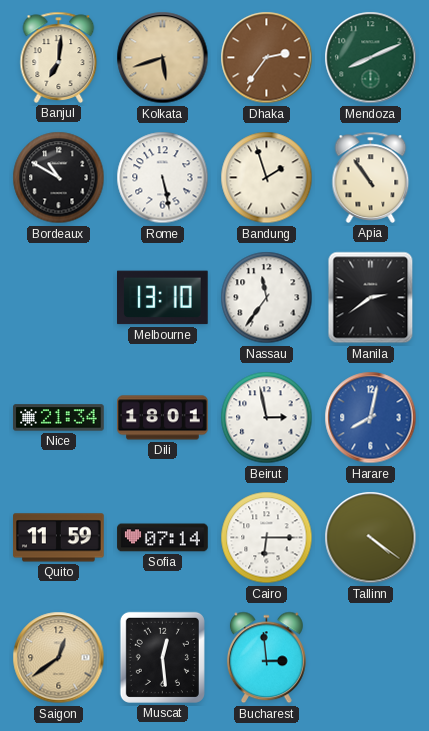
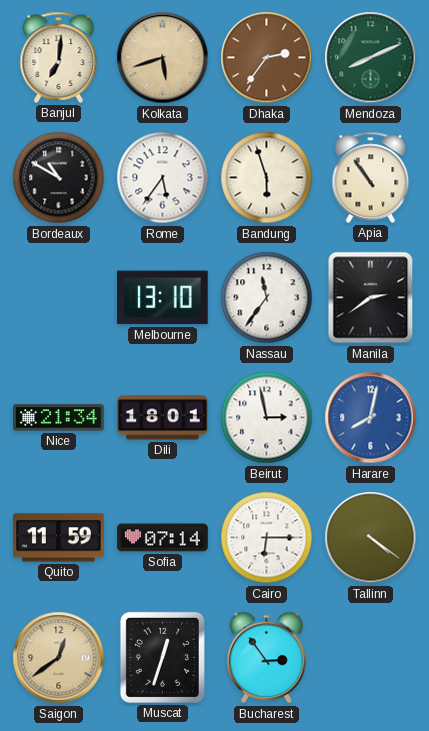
Rome: 5:28 -> 5:36
Bandung: 1:57 -> 5:57
Muscat: 12:29 -> 12:33
Bucharest: 2:59 -> 2:54
